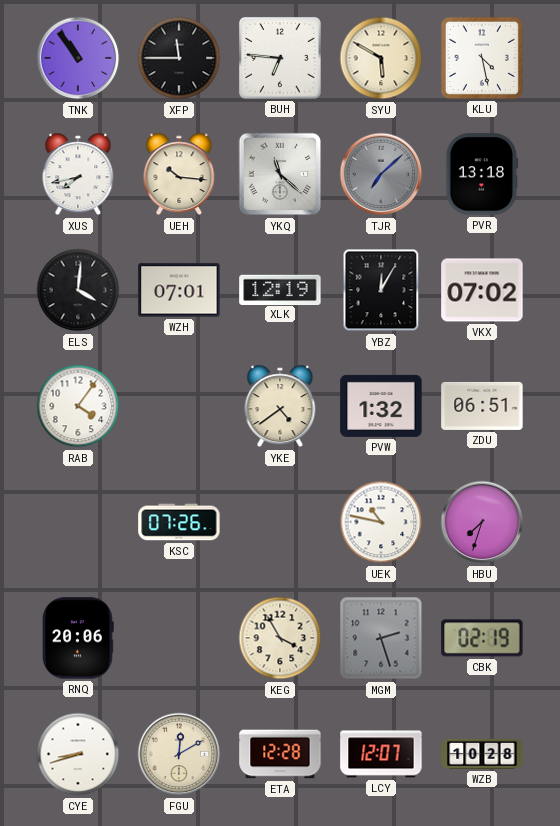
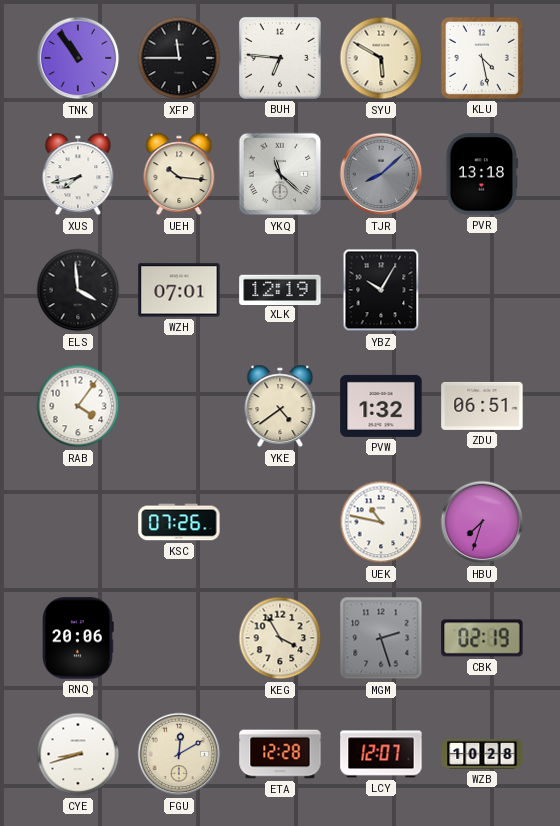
TJR: 7:08 -> 8:08
ELS: 4:01 -> 3:59
YBZ: 12:05 -> 10:05
VKX: 07:02 -> none
